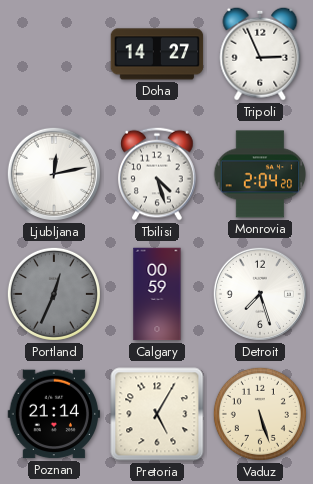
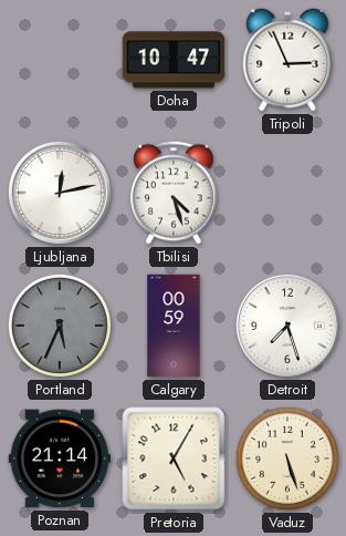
Doha: 14:27 -> 10:47
Monrovia: 2:04 -> none
Portland: 12:34 -> 5:34
